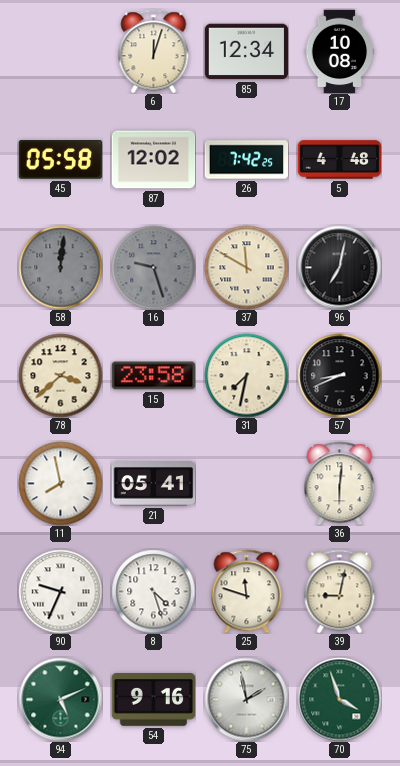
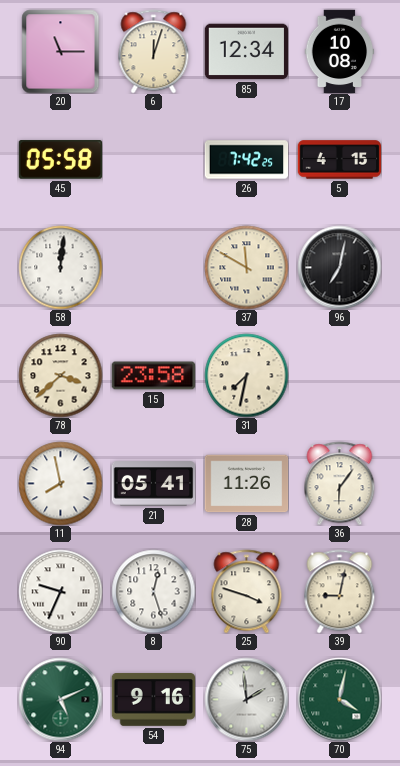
20: none -> 11:15
87: 12:02 -> none
5: 4:48 -> 4:15
58 dial: grey -> white
16: 9:27 -> none
57: 8:41 -> none
28: none -> 11:26
36: 6:01 -> 6:06
8: 4:27 -> 12:27
25: 11:48 -> 3:48
75: 1:58 -> 1:59
70: 3:57 -> 4:02
